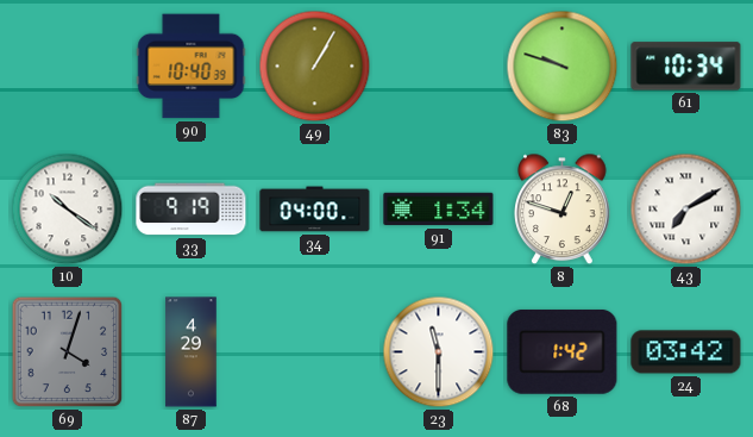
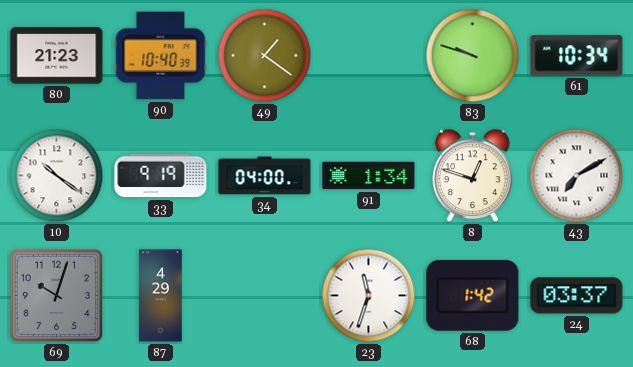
80: none -> 21:23
49: 1:05 -> 1:21
69: 4:03 -> 10:03
23: 11:30 -> 11:33
24: 03:42 -> 03:37
